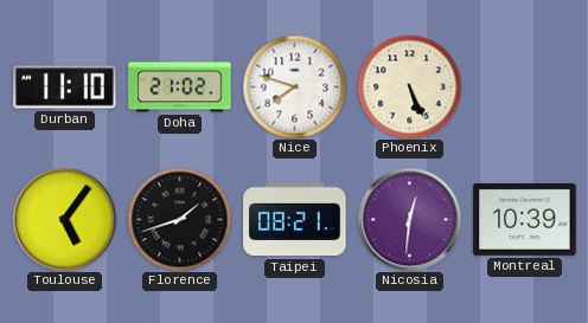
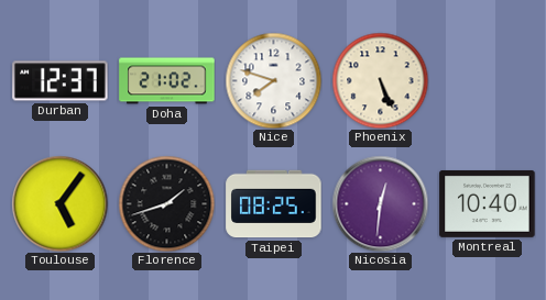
Durban: 11:10 -> 12:37
Taipei: 08:21 -> 08:25
Montreal: 10:39 -> 10:40
